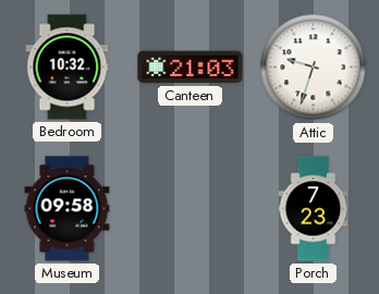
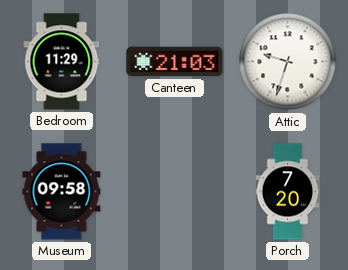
Bedroom: 10:32 -> 11:29
Porch: 7:23 -> 7:20
